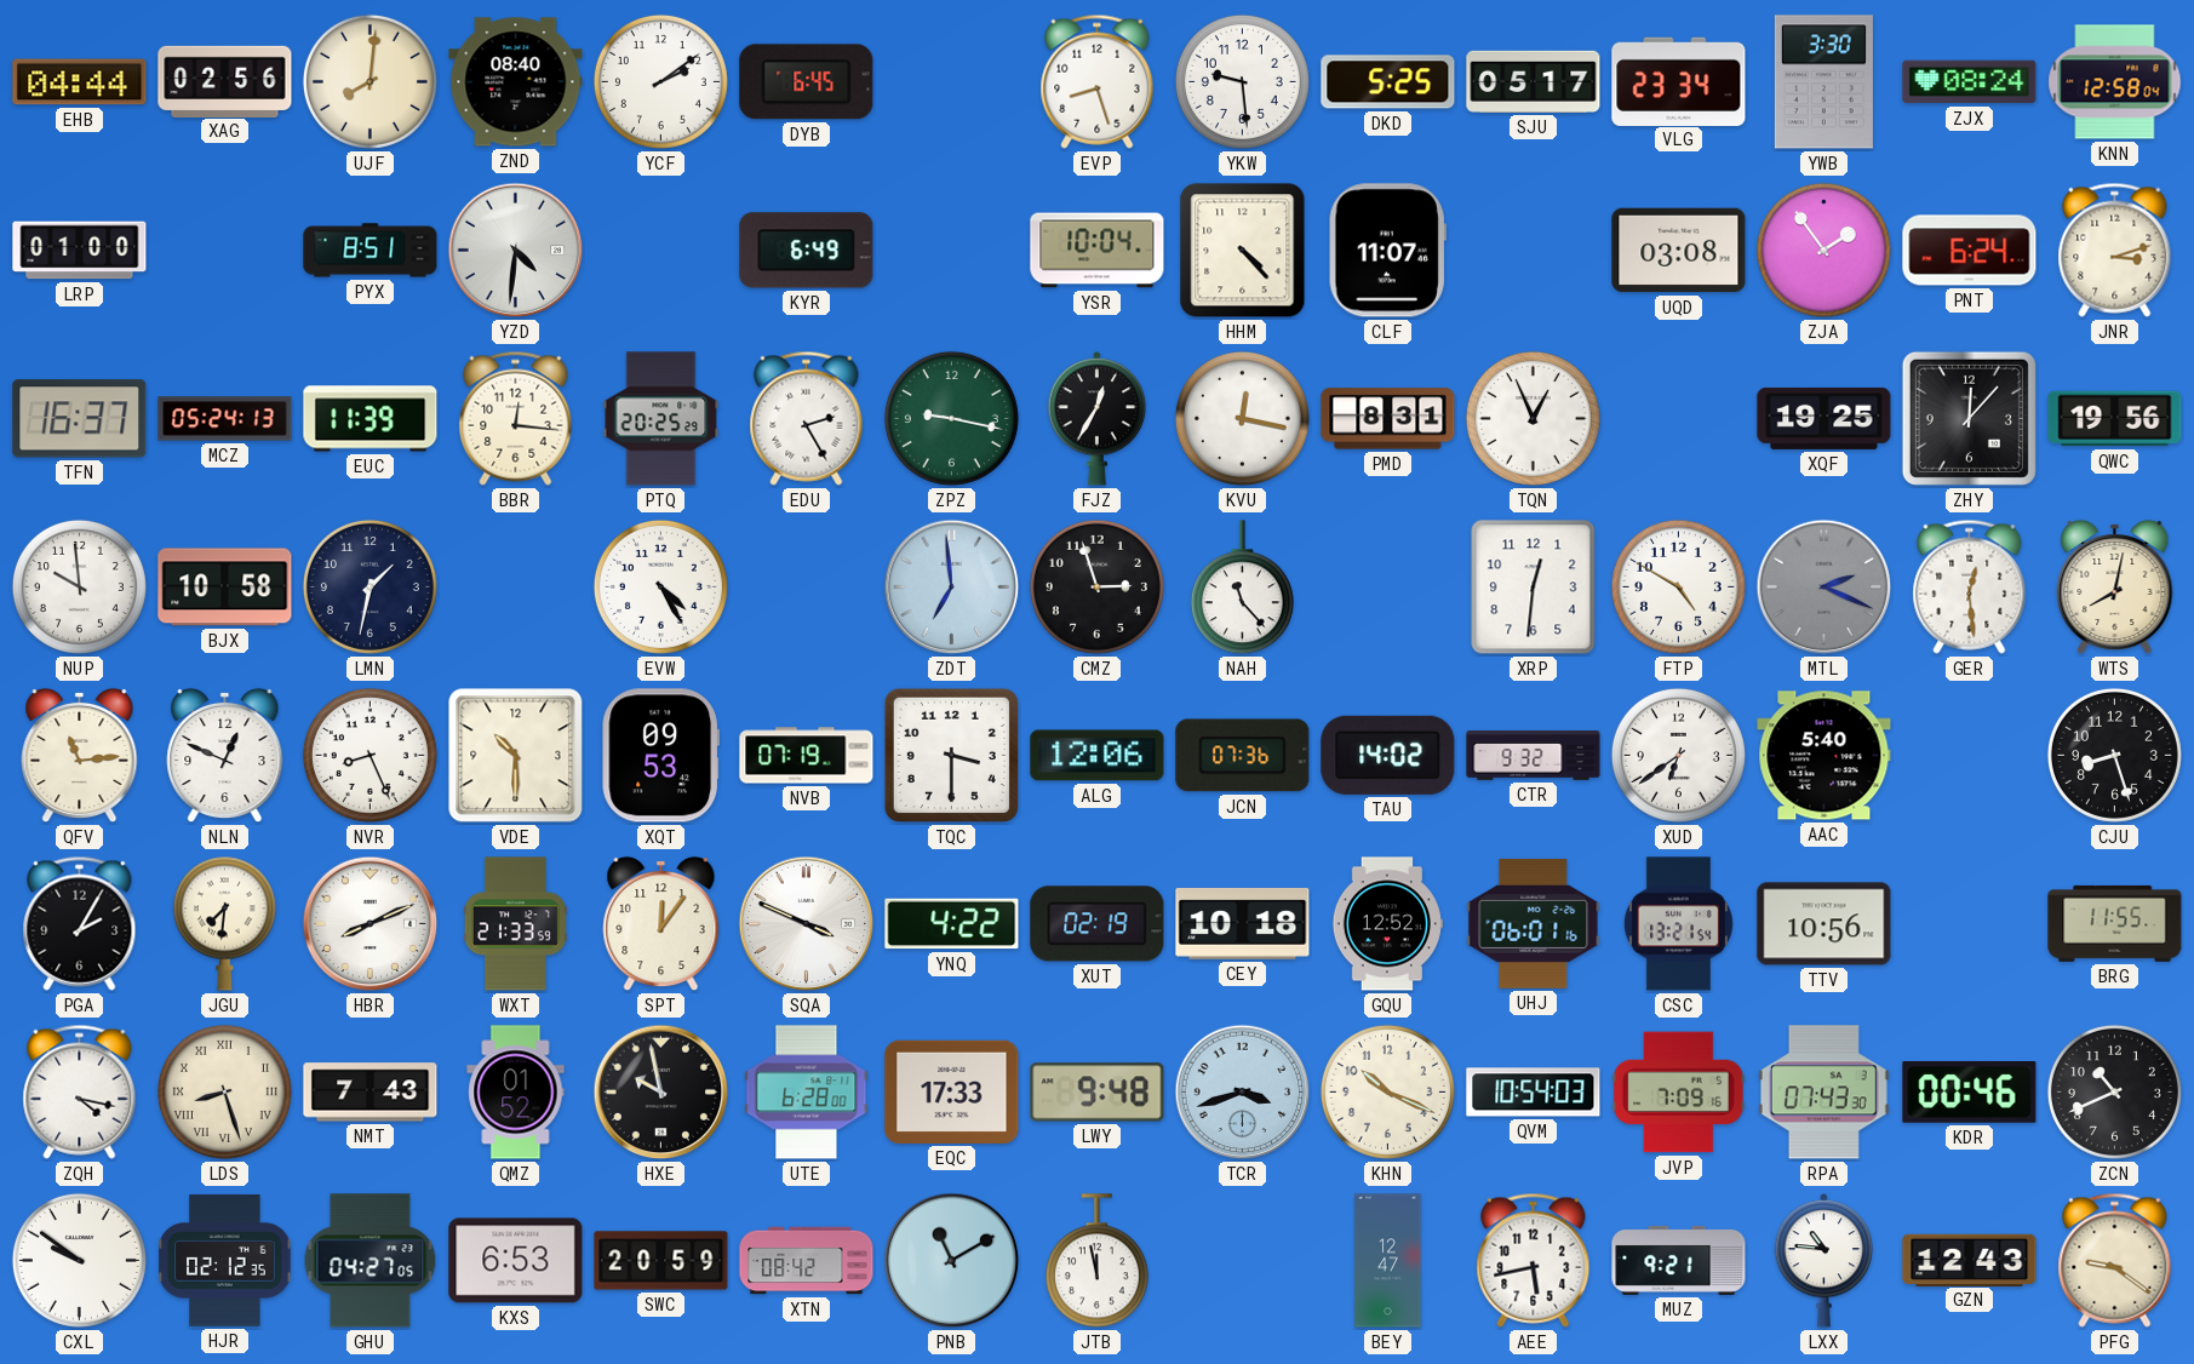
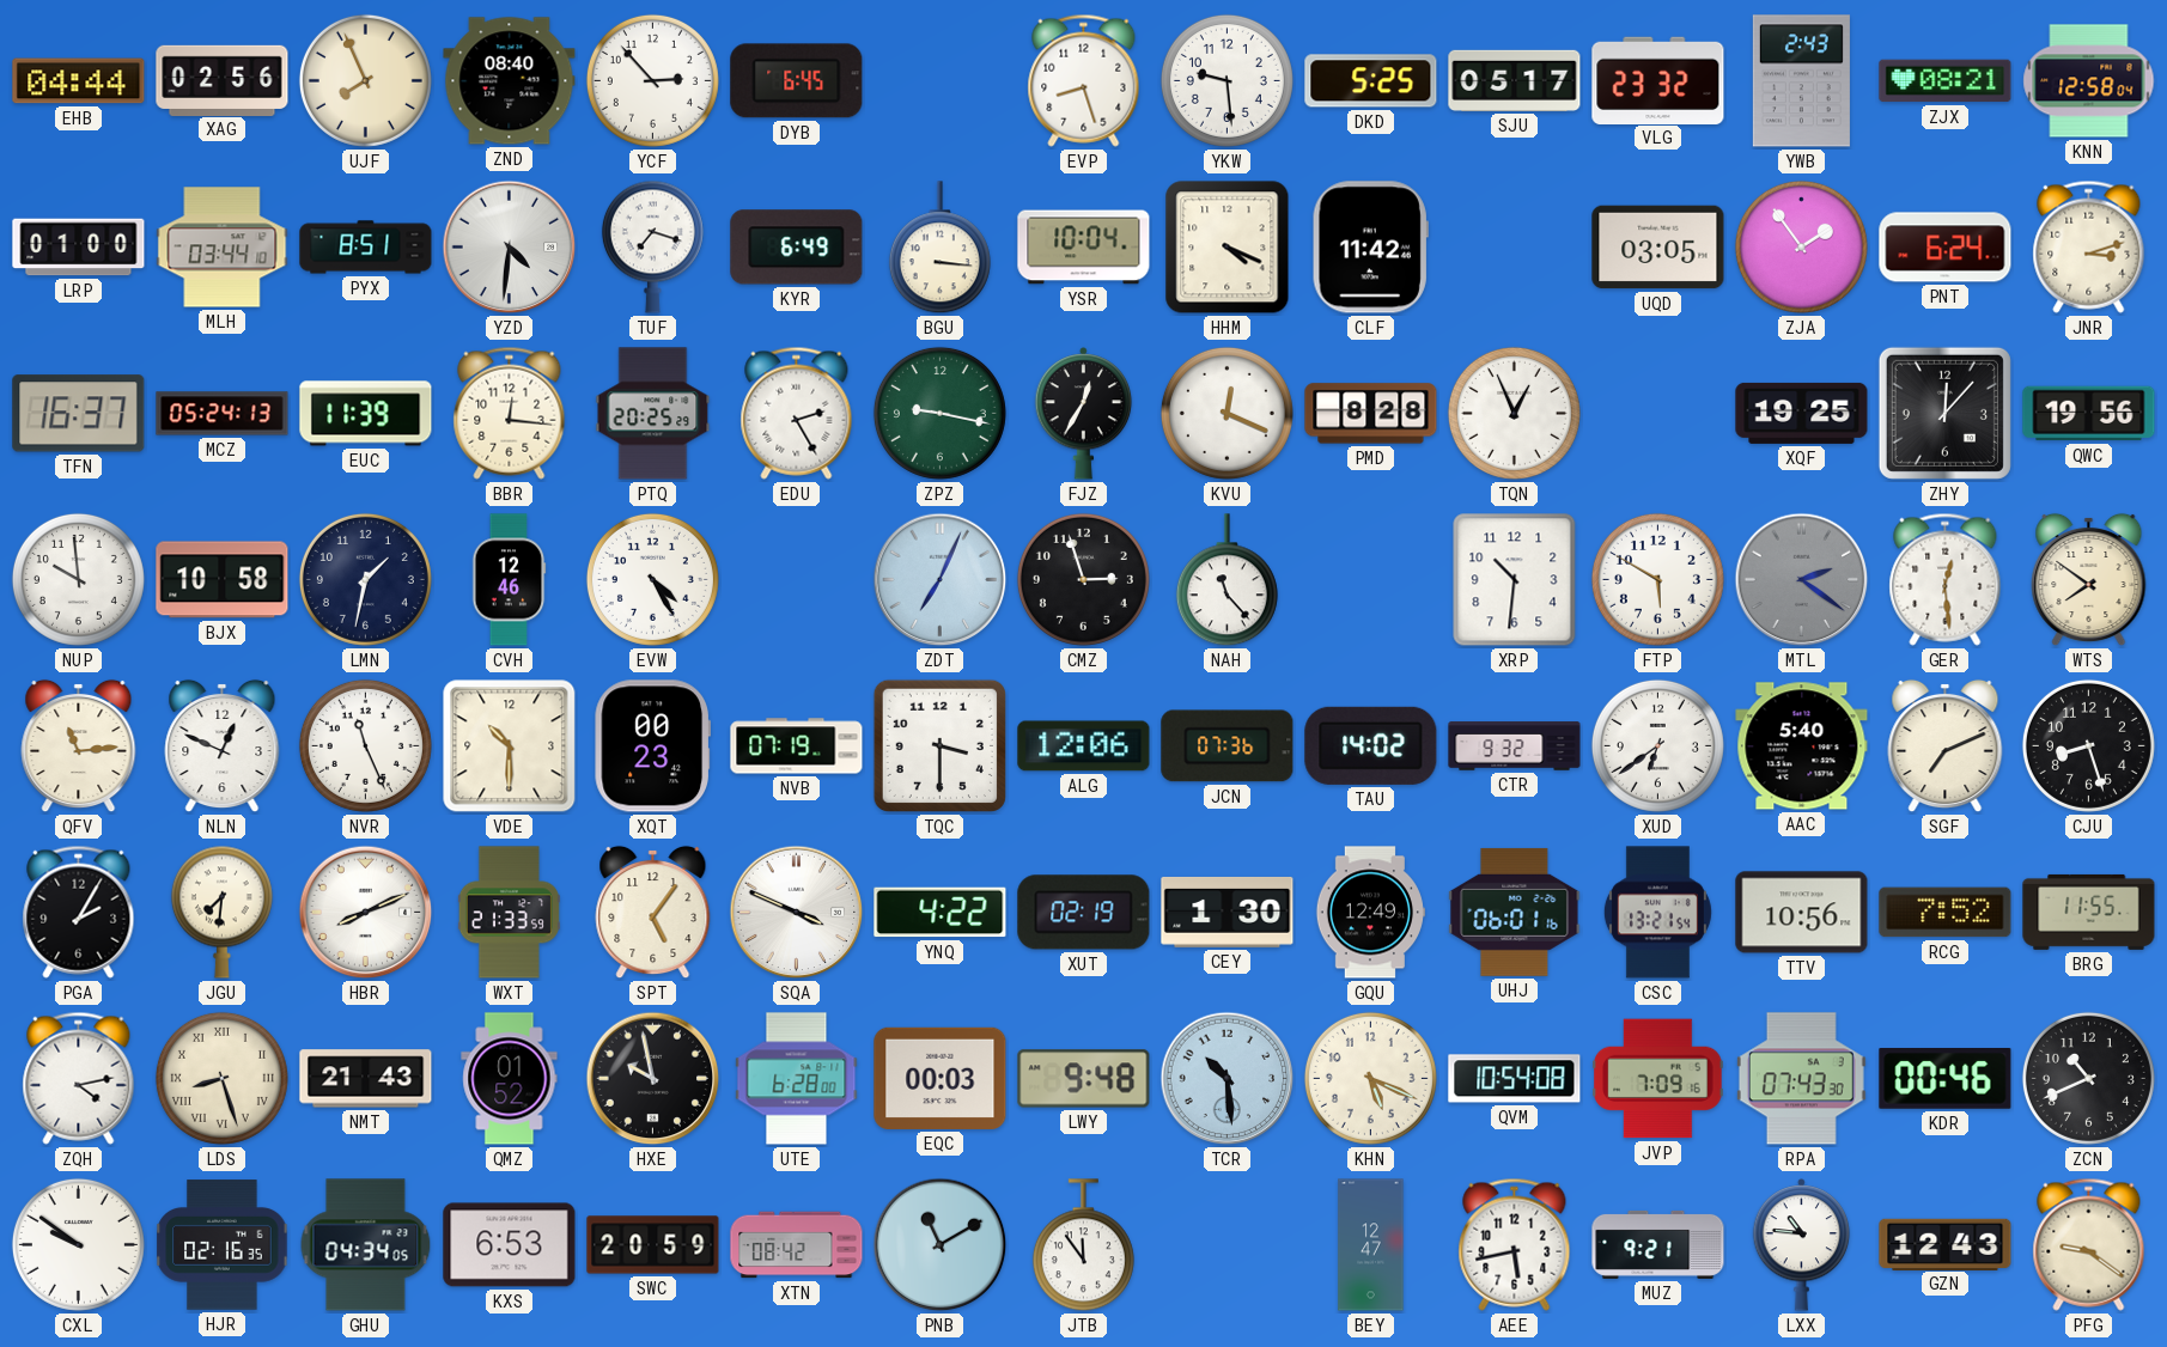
UJF: 8:01 -> 7:56
YCF: 2:09 -> 2:53
VLG: 23:34 -> 23:32
YWB: 3:30 -> 2:43
ZJX: 08:24 -> 08:21
MLH: none -> 03:44
TUF: none -> 7:18
BGU: none -> 3:16
HHM: 4:23 -> 4:19
CLF: 11:07 -> 11:42
UQD: 03:08 -> 03:05
KVU: 12:17 -> 12:19
PMD: 8:31 -> 8:28
CVH: none -> 12:46
ZDT: 6:59 -> 7:04
XRP: 12:31 -> 10:31
FTP: 4:50 -> 5:50
MTL: 2:19 -> 2:21
WTS: 8:02 -> 7:51
NVR: 8:26 -> 11:26
XQT: 09:53 -> 00:23
SGF: none -> 7:11
SPT: 12:06 -> 5:06
CEY: 10:18 -> 1:30
GQU: 12:52 -> 12:49
RCG: none -> 7:52
ZQH: 4:17 -> 4:13
NMT: 7:43 -> 21:43
EQC: 17:33 -> 00:03
TCR: 3:42 -> 10:29
KHN: 10:19 -> 5:19
QVM: 10:54:03 -> 10:54:08
HJR: 02:12 -> 02:16
GHU: 04:27 -> 04:34
JTB: 11:58 -> 11:54
